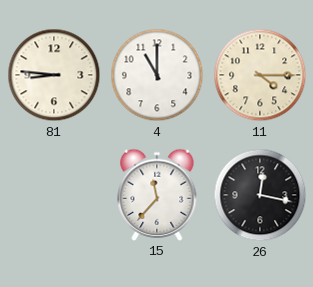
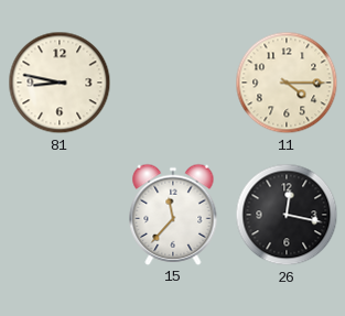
81: 8:46 -> 8:47
4: 11:00 -> none
